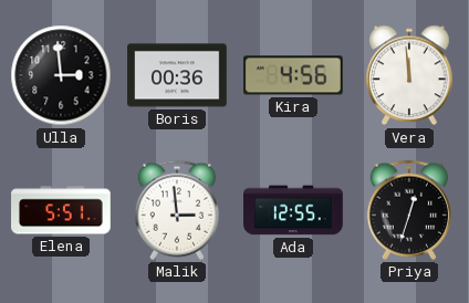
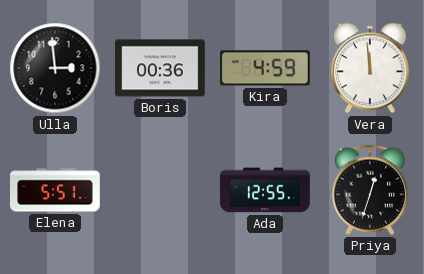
Kira: 4:56 -> 4:59
Malik: 2:59 -> none
